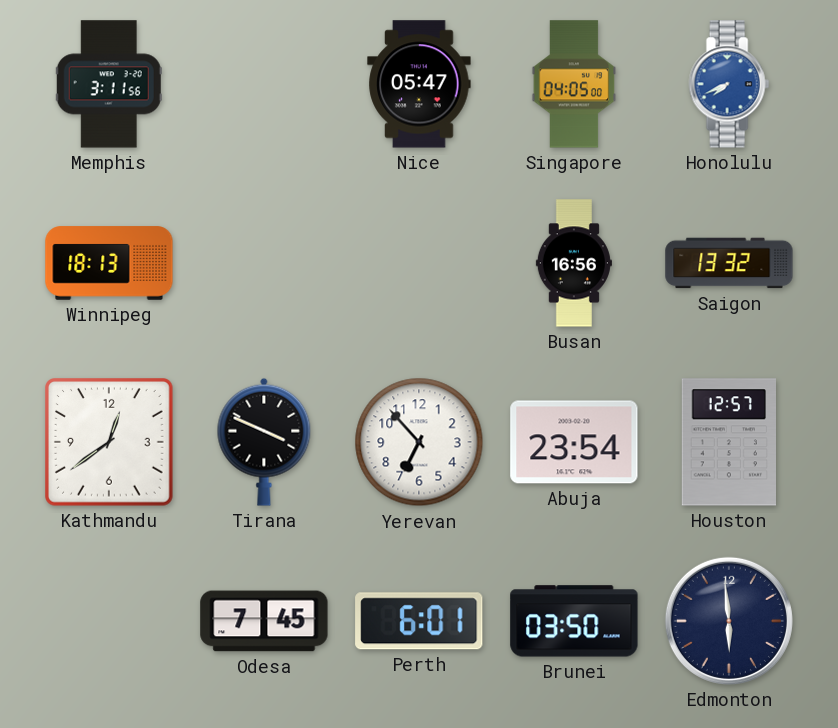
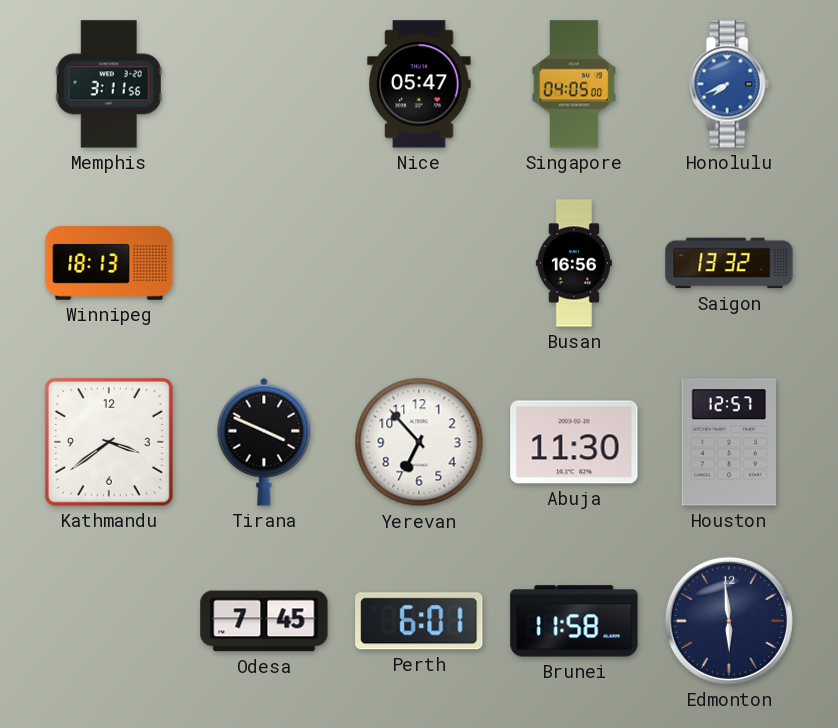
Kathmandu: 12:39 -> 3:39
Abuja: 23:54 -> 11:30
Brunei: 03:50 -> 11:58
